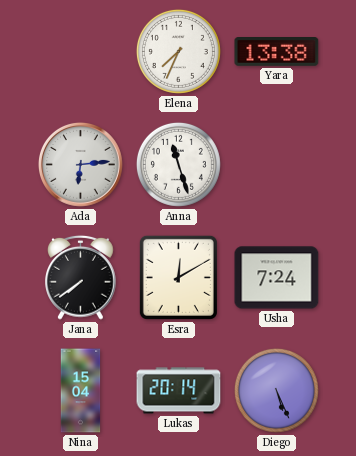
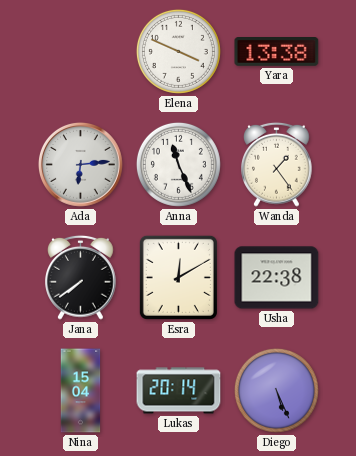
Elena: 7:34 -> 3:49
Anna: 11:27 -> 11:26
Wanda: none -> 1:24
Usha: 7:24 -> 22:38
